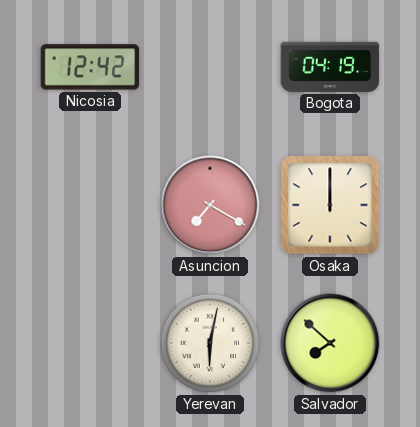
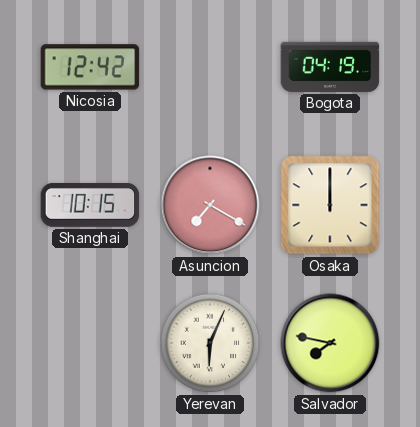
Shanghai: none -> 10:15
Yerevan: 6:02 -> 6:04
Salvador: 7:52 -> 7:47
